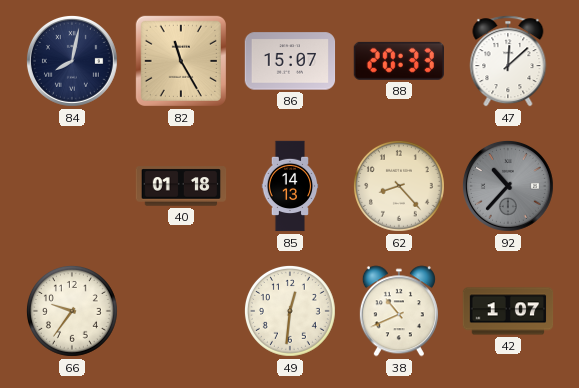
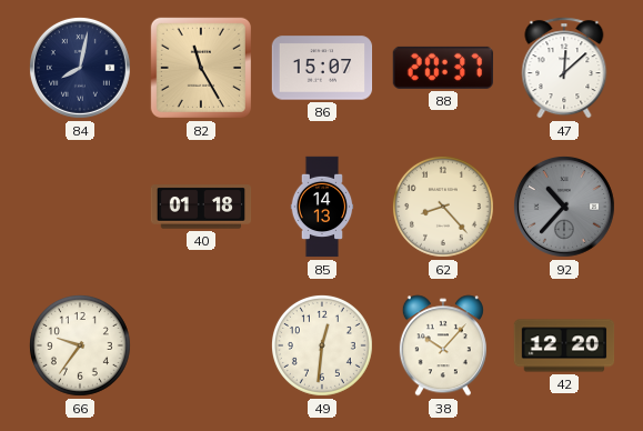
88: 20:33 -> 20:37
38: 10:41 -> 10:07
42: 1:07 -> 12:20
